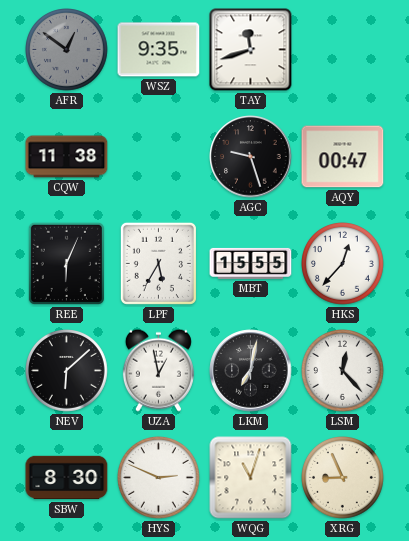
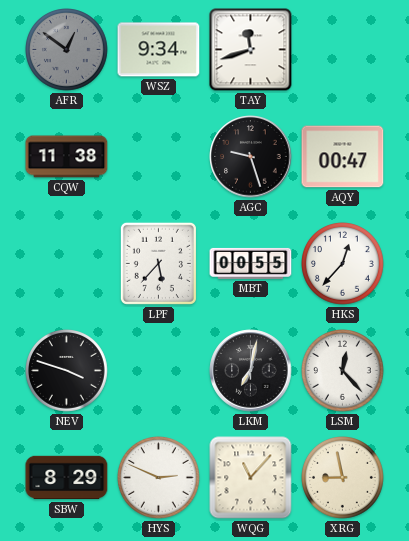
WSZ: 9:35 -> 9:34
REE: 6:04 -> none
LPF: 5:35 -> 5:37
MBT: 15:55 -> 00:55
NEV: 6:08 -> 3:48
UZA: 12:58 -> none
SBW: 8:30 -> 8:29
WQG: 11:03 -> 11:07
XRG: 8:56 -> 8:58
